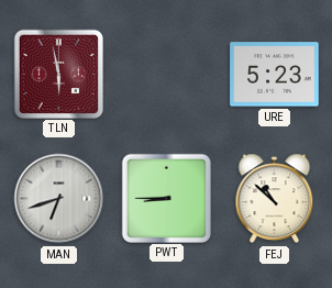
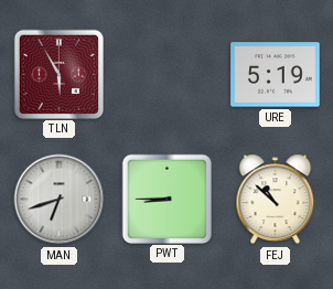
TLN: 5:58 -> 5:55
URE: 5:23 -> 5:19
